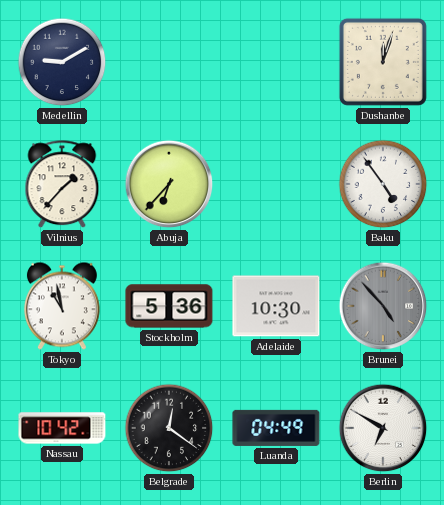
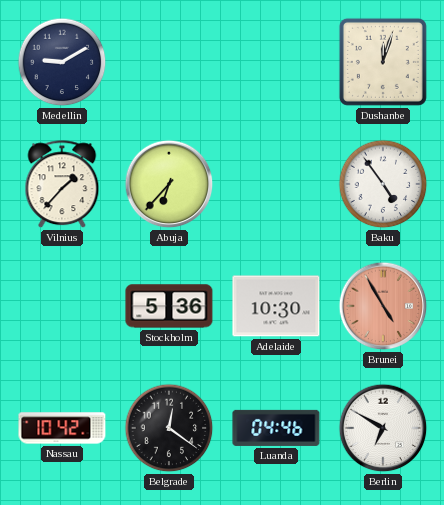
Tokyo: 10:58 -> none
Brunei: 4:53 -> 4:55
Brunei dial: grey -> salmon
Luanda: 04:49 -> 04:46
